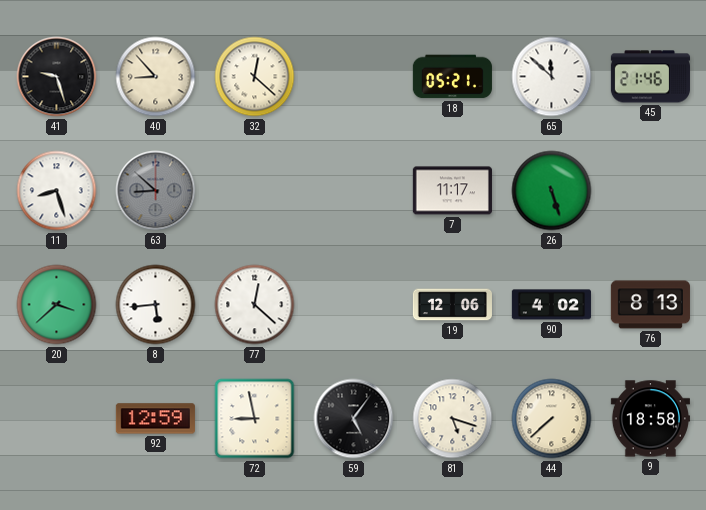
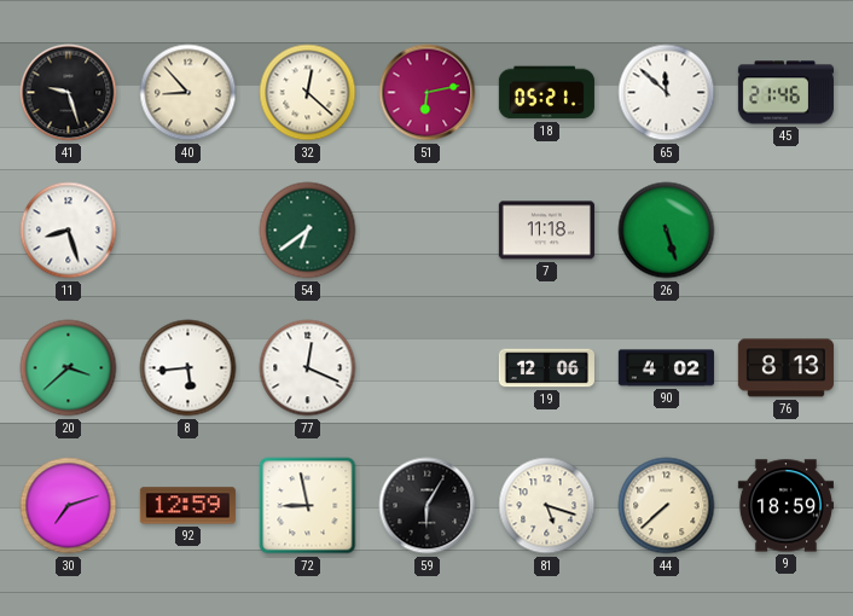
51: none -> 6:13
63: 8:52 -> none
54: none -> 6:39
7: 11:17 -> 11:18
77: 12:22 -> 12:19
30: none -> 7:12
59: 5:06 -> 6:05
9: 18:58 -> 18:59
